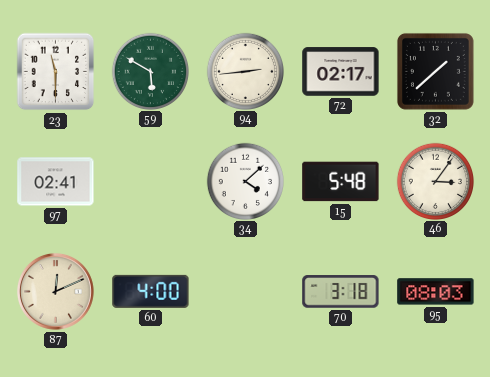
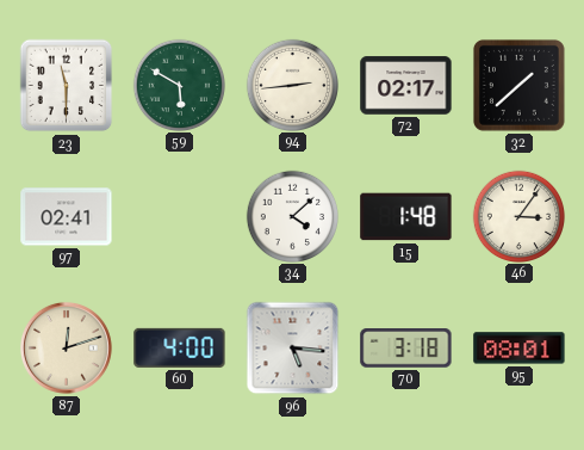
15: 5:48 -> 1:48
87: 12:11 -> 12:12
96: none -> 5:16
95: 08:03 -> 08:01
